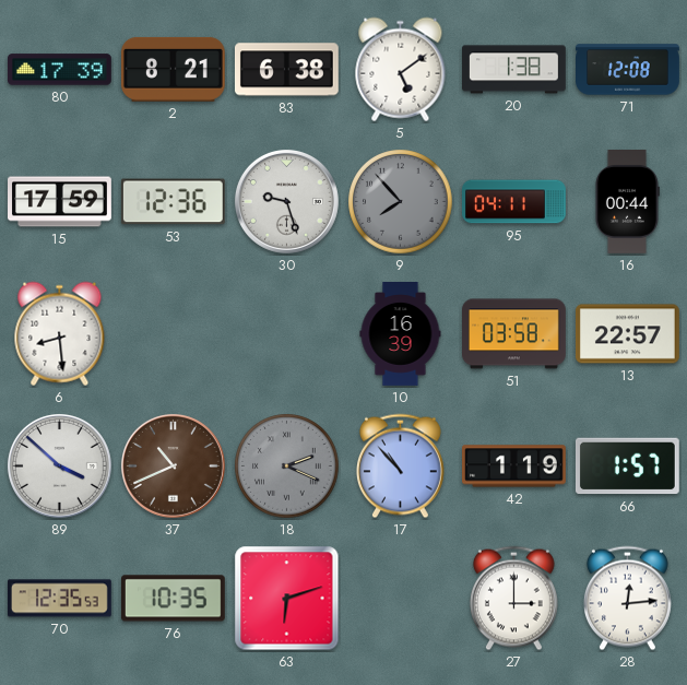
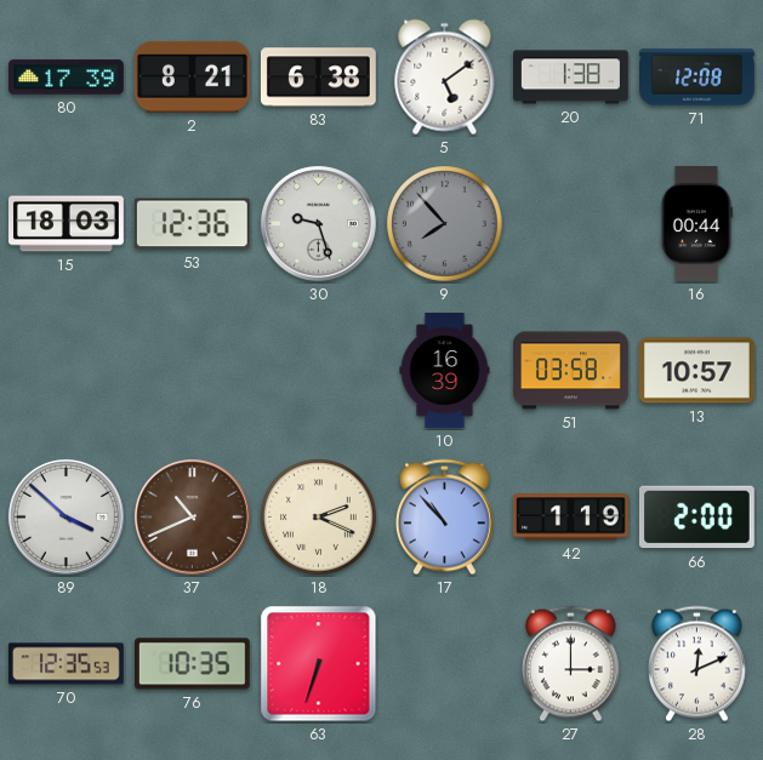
15: 17:59 -> 18:03
95: 04:11 -> none
6: 8:29 -> none
13: 22:57 -> 10:57
18 dial: grey -> cream
66: 1:57 -> 2:00
63: 6:12 -> 6:33
28: 12:14 -> 12:11
